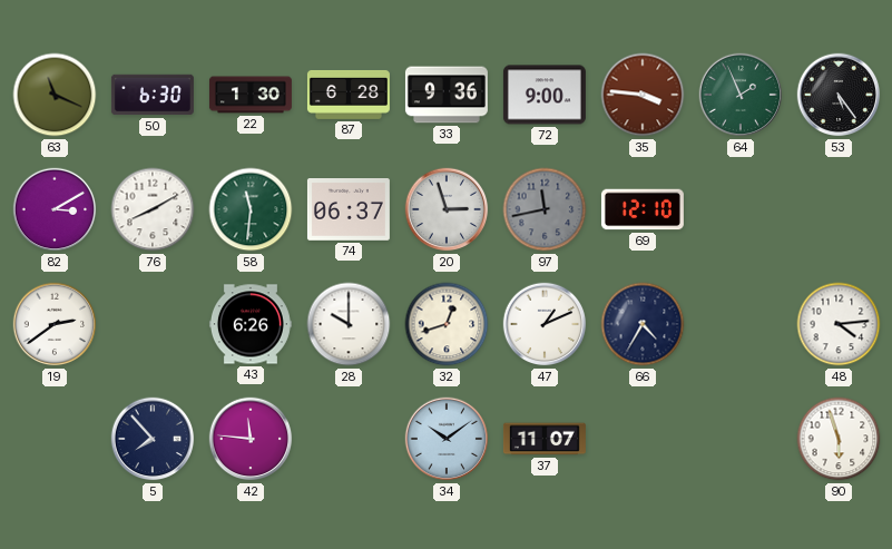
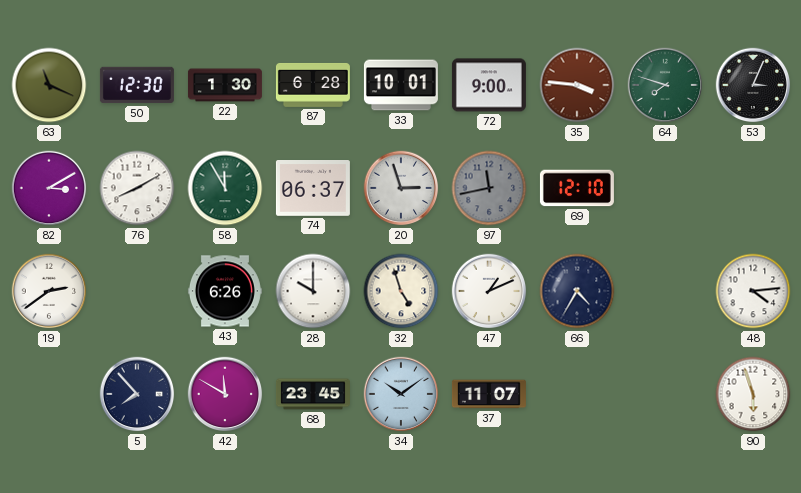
50: 6:30 -> 12:30
33: 9:36 -> 10:01
64: 1:56 -> 7:48
53: 5:24 -> 3:04
58: 11:31 -> 11:55
32: 12:42 -> 4:57
42: 11:46 -> 11:50
68: none -> 23:45
